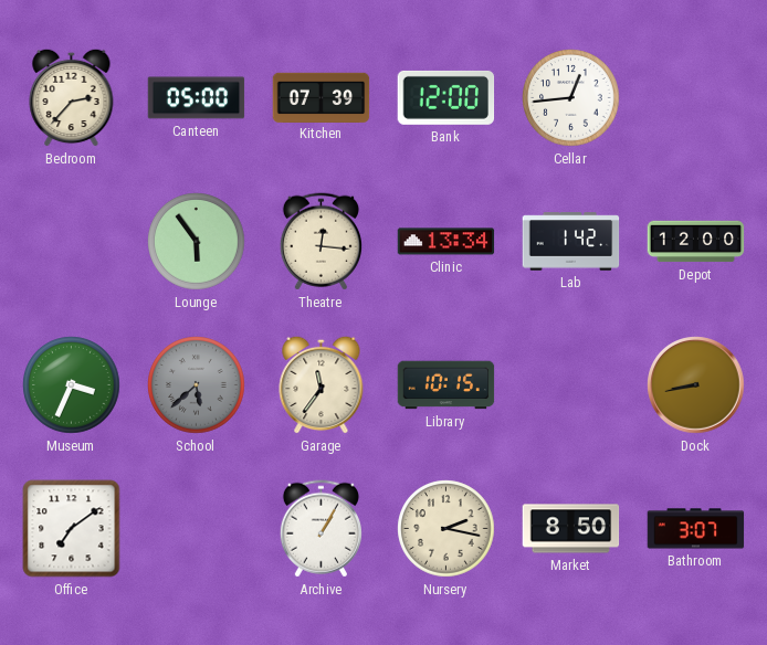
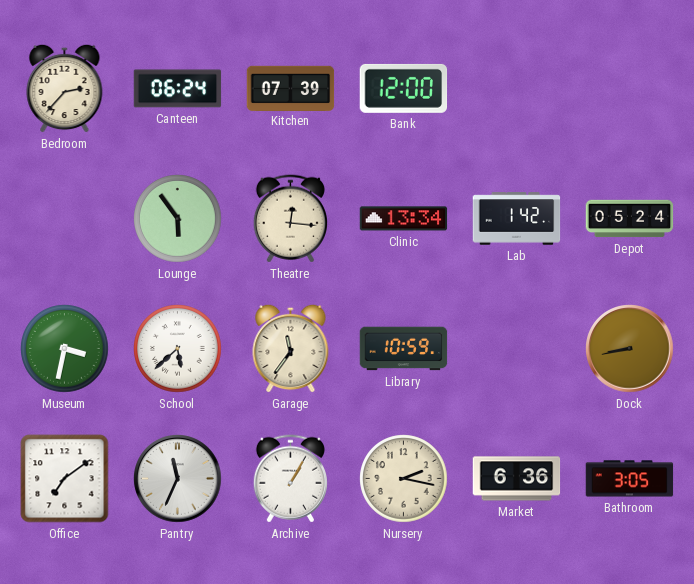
Canteen: 05:00 -> 06:24
Cellar: 12:44 -> none
Depot: 12:00 -> 05:24
Museum: 3:34 -> 3:32
School dial: grey -> white
Library: 10:15 -> 10:59
Pantry: none -> 11:34
Market: 8:50 -> 6:36
Bathroom: 3:07 -> 3:05
